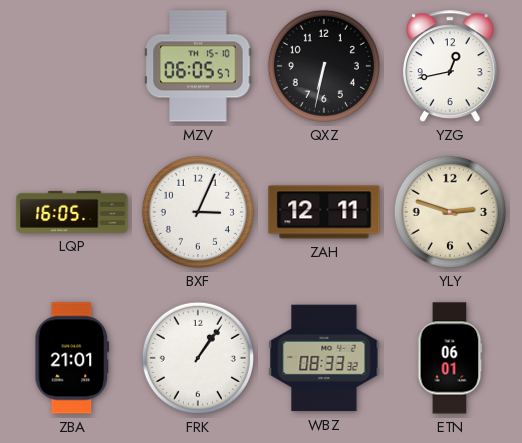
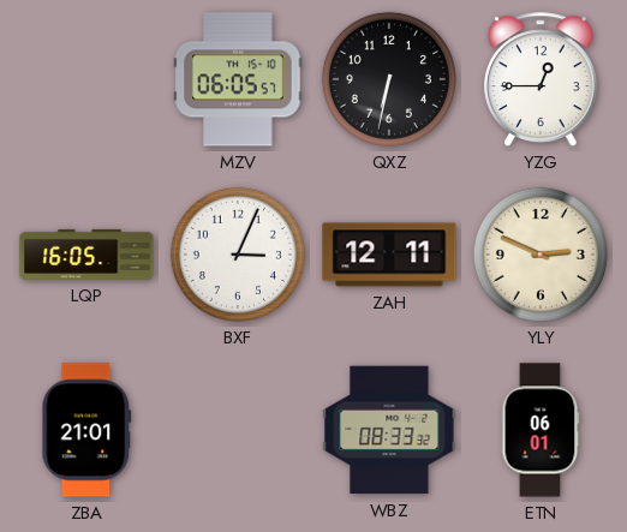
YZG: 12:43 -> 12:45
YLY: 2:48 -> 2:49
FRK: 1:06 -> none
